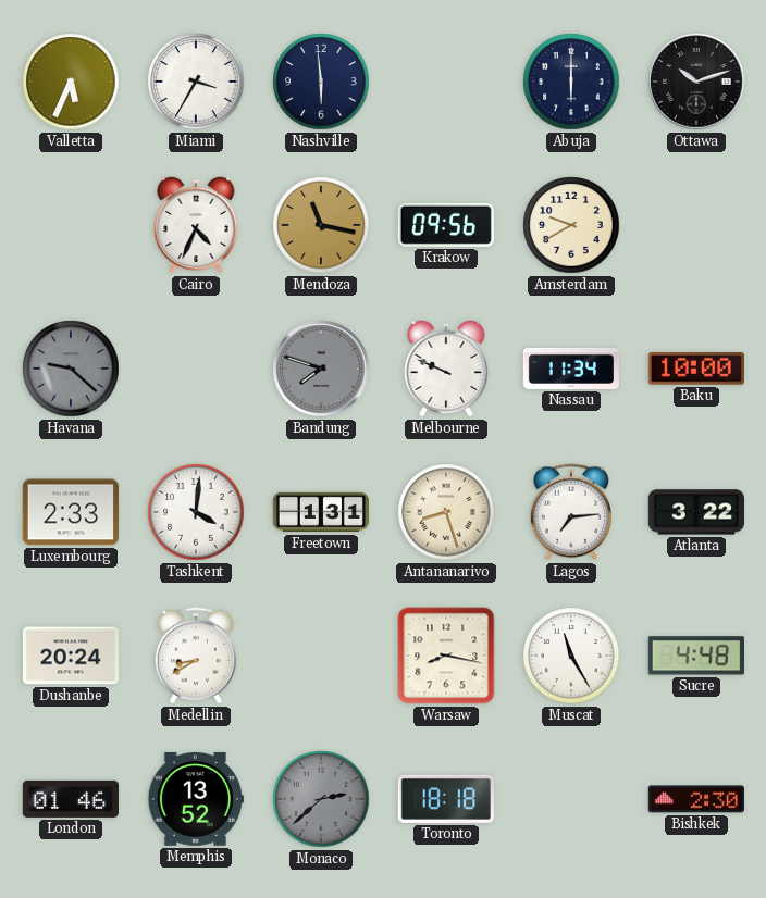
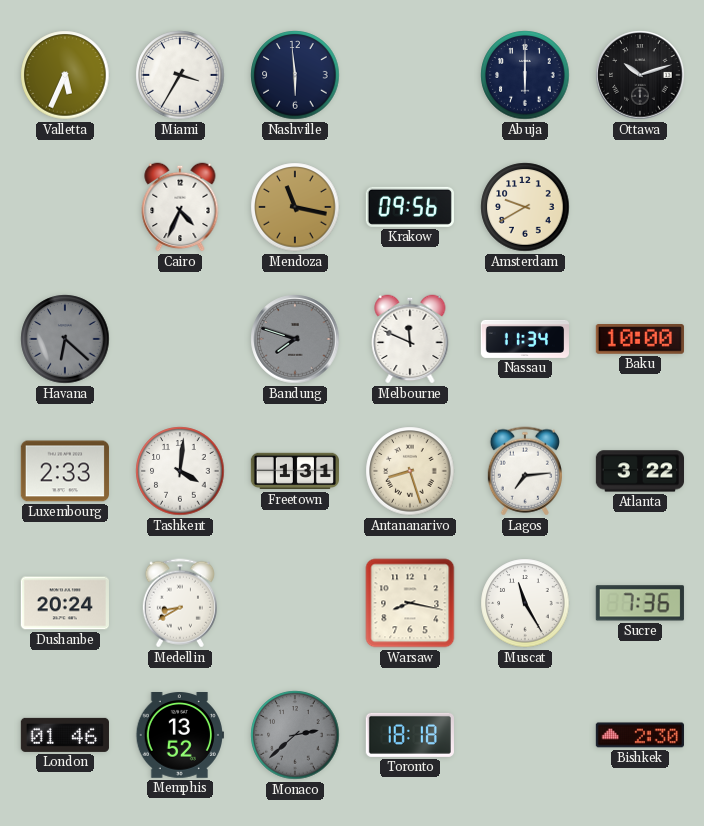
Havana: 9:22 -> 6:22
Melbourne: 9:49 -> 11:49
Sucre: 4:48 -> 7:36
